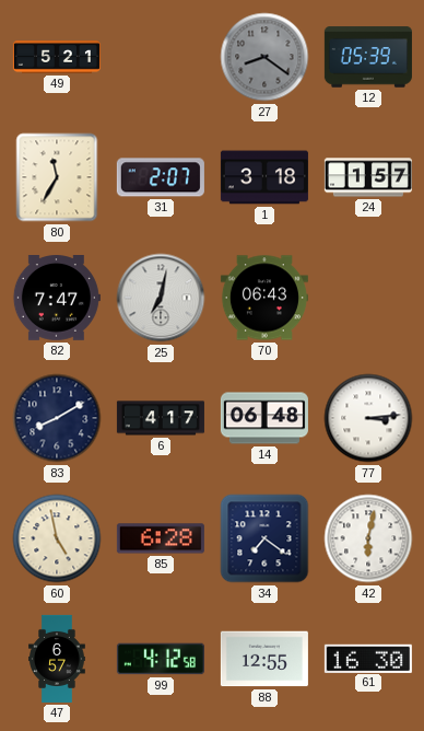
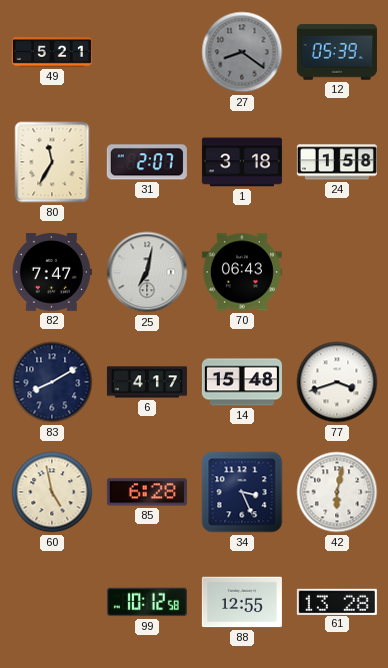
24: 1:57 -> 1:58
14: 06:48 -> 15:48
77: 3:14 -> 3:42
34: 7:21 -> 3:26
47: 6:57 -> none
99: 4:12 -> 10:12
61: 16:30 -> 13:28
